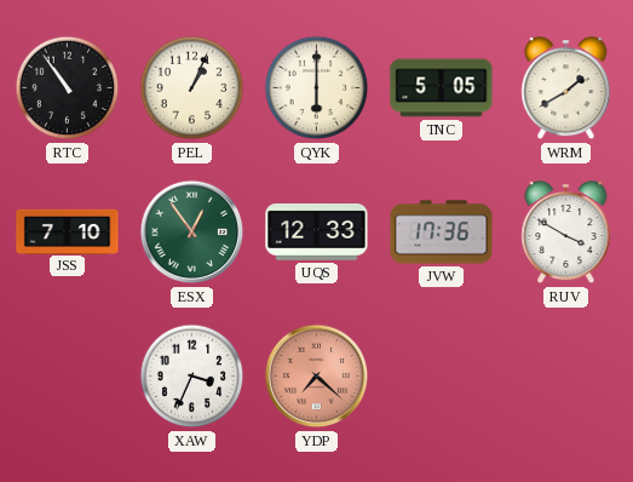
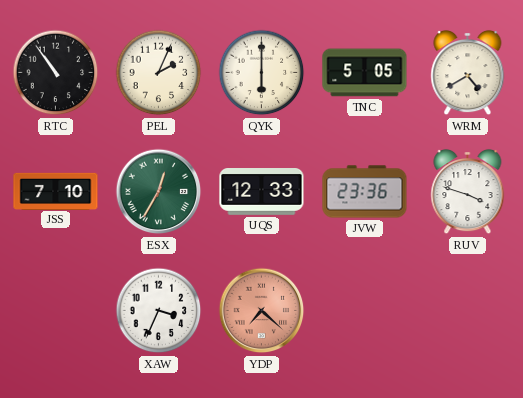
PEL: 1:04 -> 2:04
WRM: 1:40 -> 4:40
ESX: 12:54 -> 12:35
JVW: 17:36 -> 23:36
RUV: 3:50 -> 3:48
